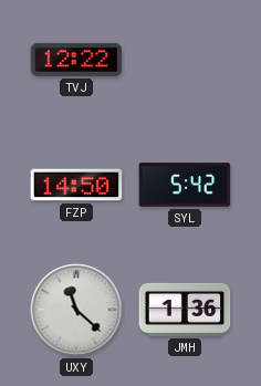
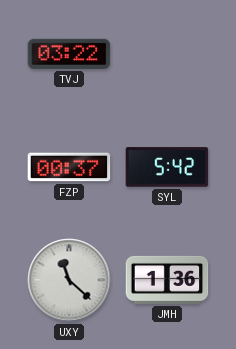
TVJ: 12:22 -> 03:22
FZP: 14:50 -> 00:37
